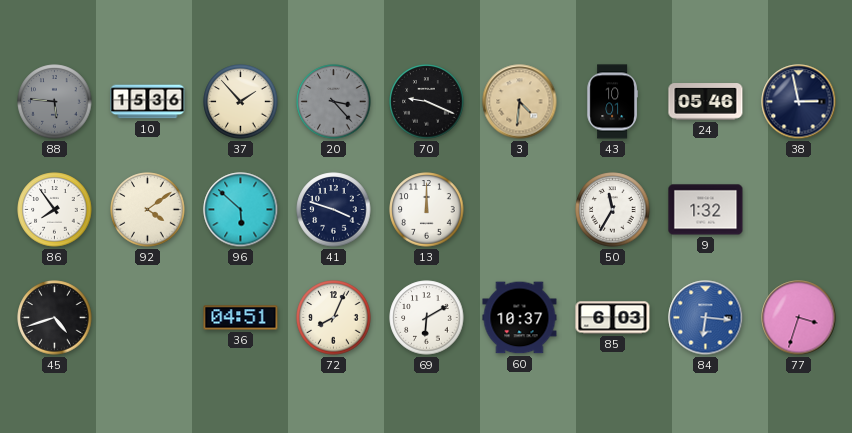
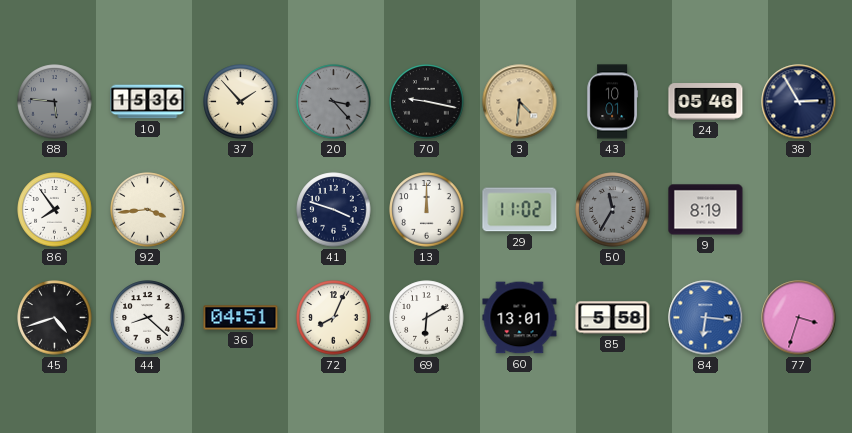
70: 9:19 -> 9:17
38: 2:58 -> 2:55
92: 4:09 -> 3:44
96: 5:52 -> none
29: none -> 11:02
50 dial: white -> grey
9: 1:32 -> 8:19
44: none -> 8:22
60: 10:37 -> 13:01
85: 6:03 -> 5:58
